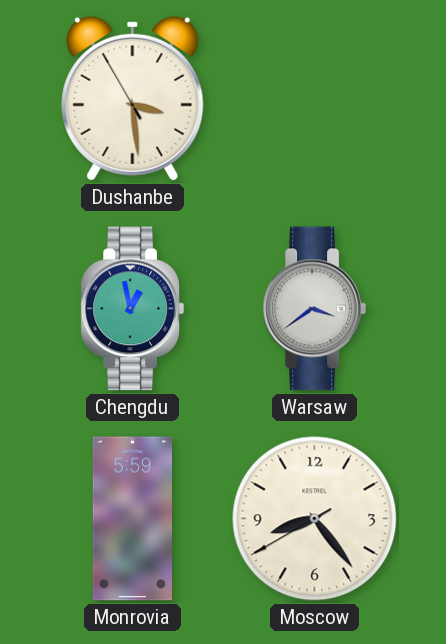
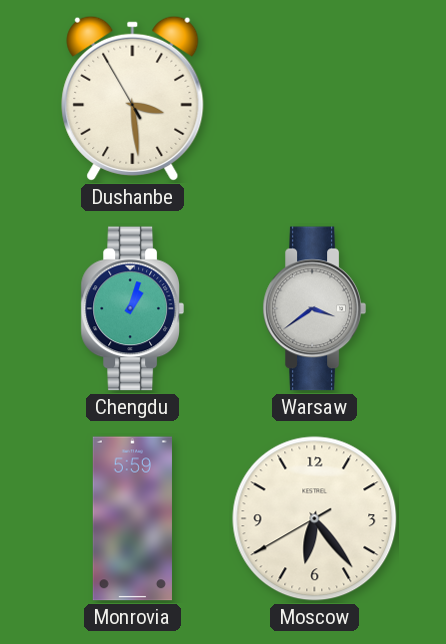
Chengdu: 12:58 -> 1:03
Moscow: 8:23 -> 6:23
